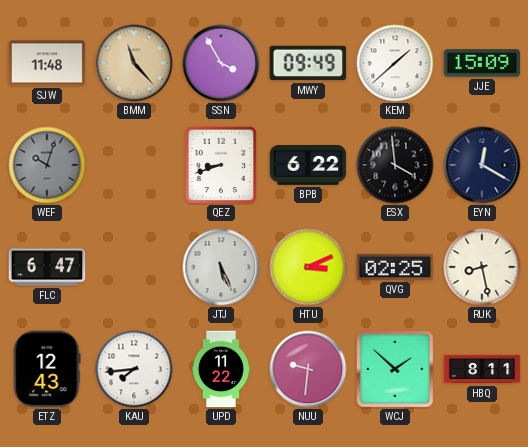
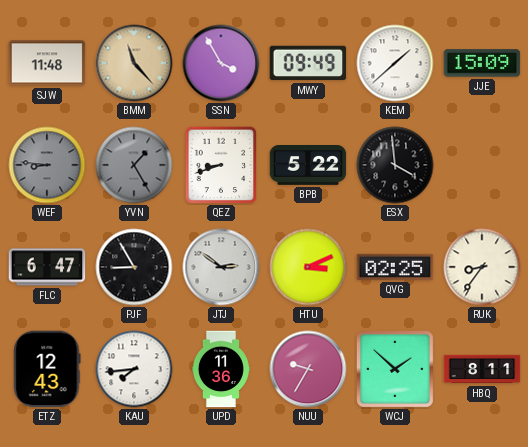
WEF: 10:03 -> 8:46
YVN: none -> 1:25
BPB: 6:22 -> 5:22
EYN: 12:20 -> none
PJF: none -> 8:55
JTJ: 5:26 -> 2:51
RUK: 8:28 -> 8:36
UPD: 11:22 -> 11:36
NUU: 9:31 -> 9:35
